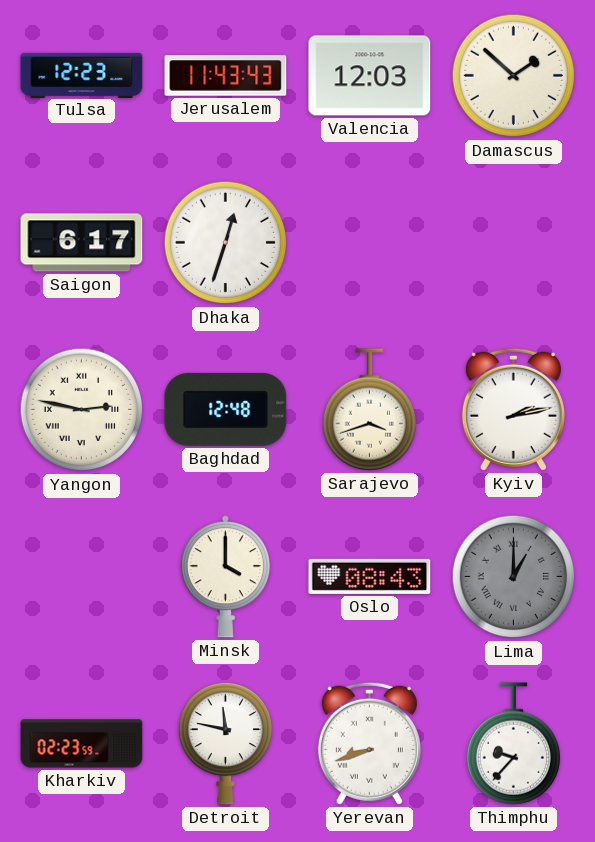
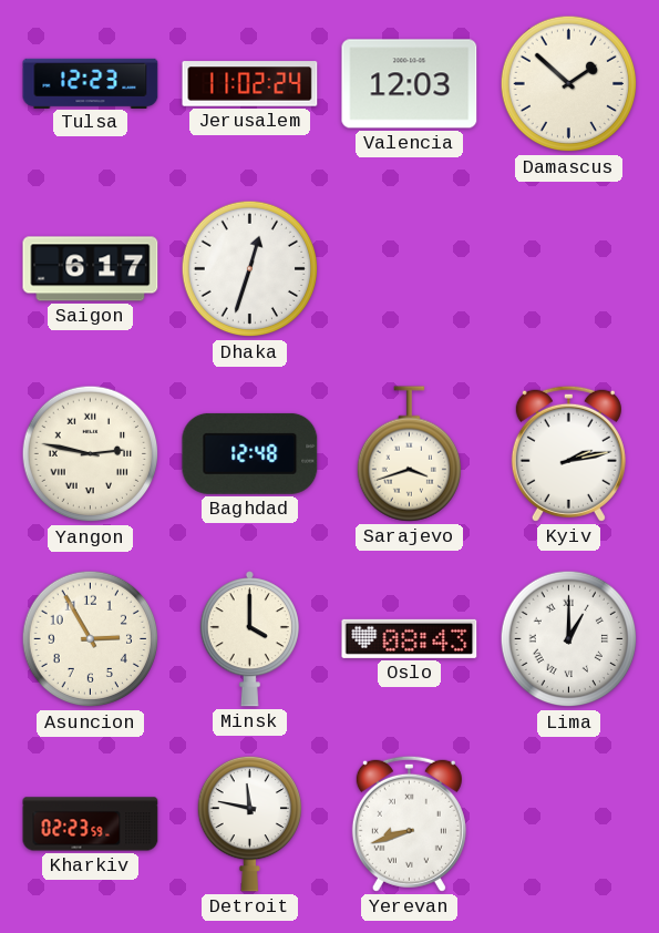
Jerusalem: 11:43 -> 11:02
Asuncion: none -> 2:55
Lima dial: grey -> white
Thimphu: 9:37 -> none
